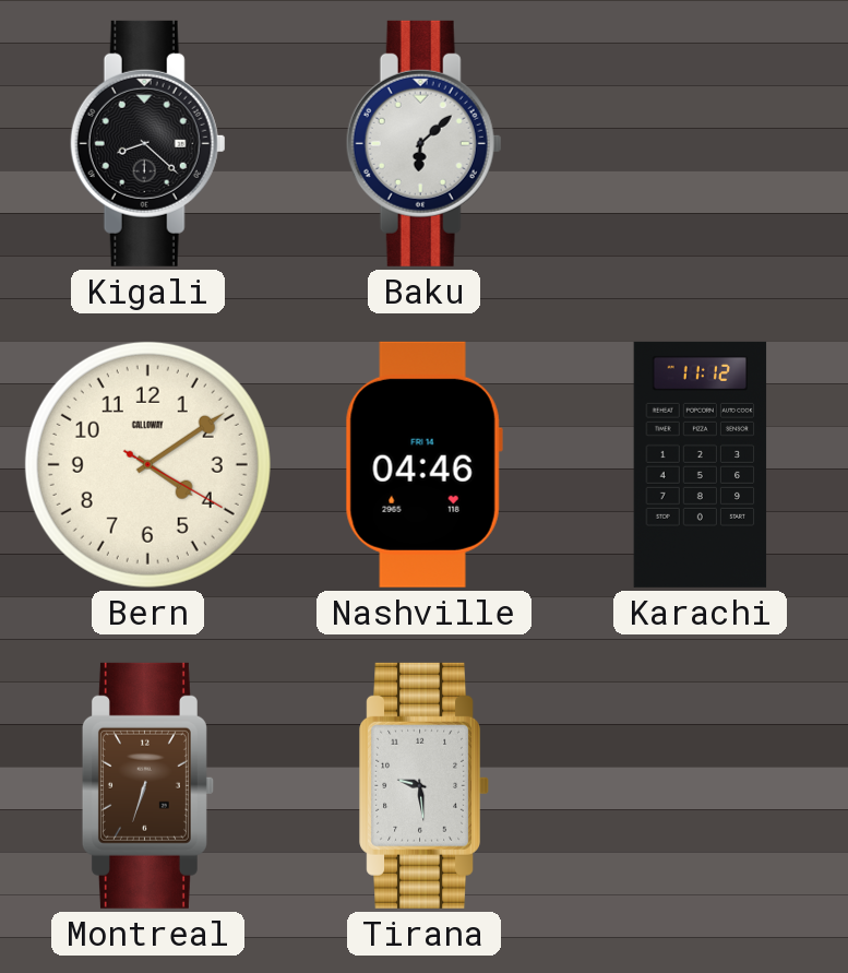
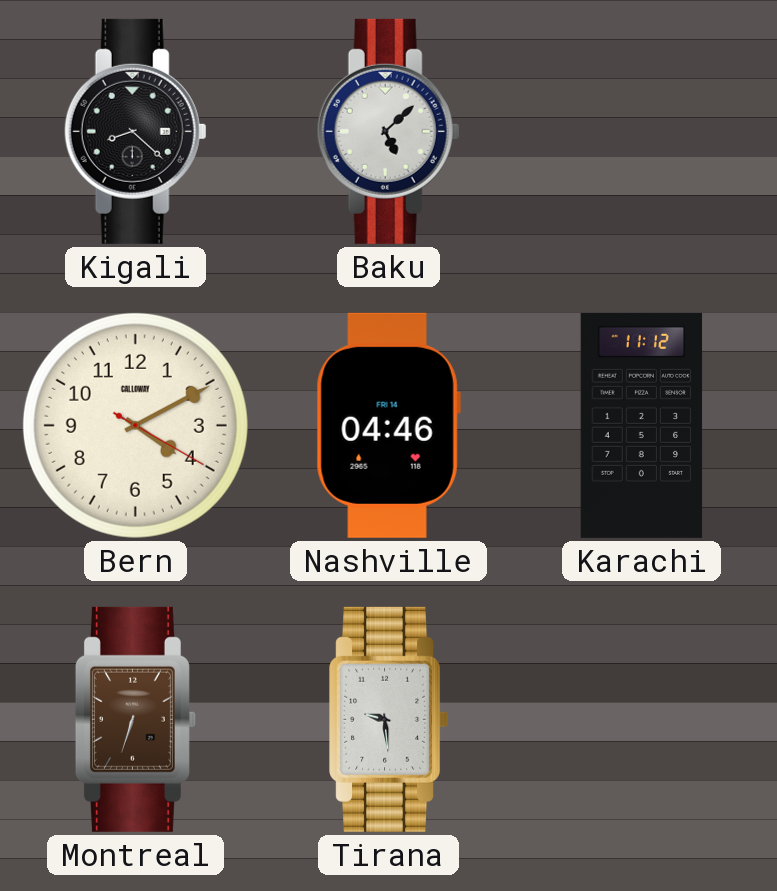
Baku: 6:08 -> 5:08
Bern: 4:09 -> 4:10
